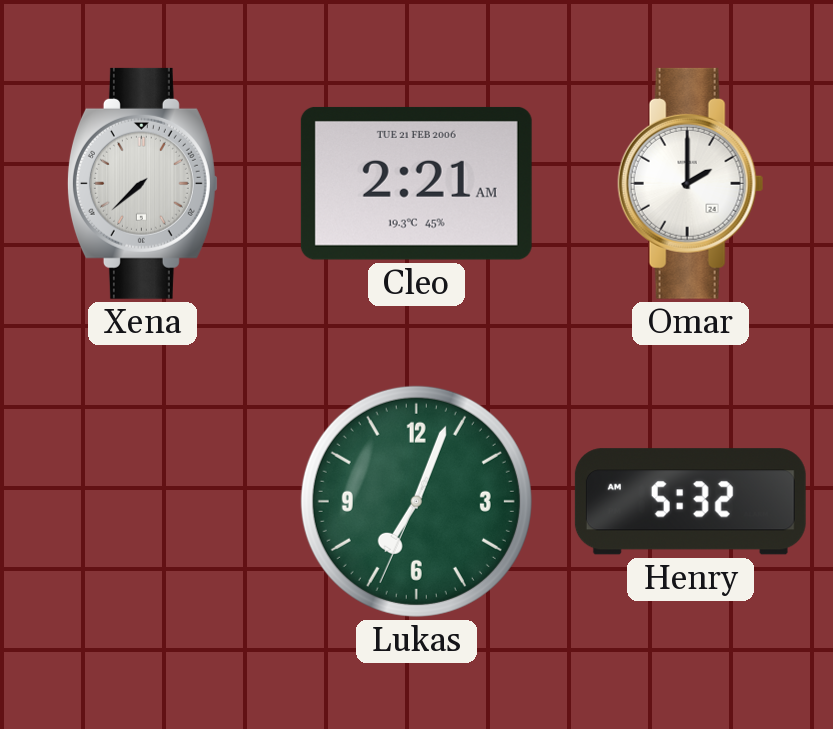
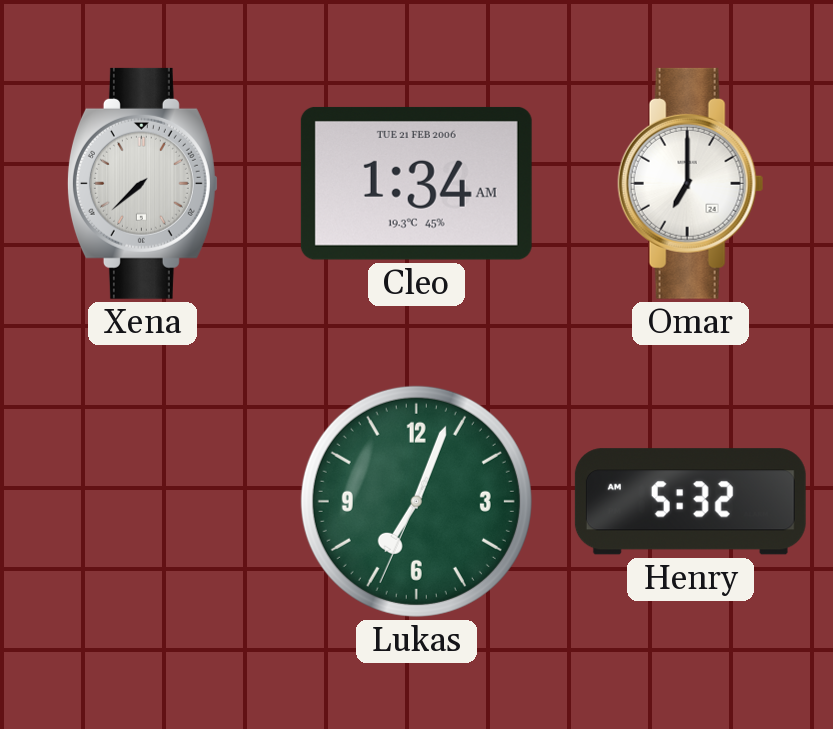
Cleo: 2:21 -> 1:34
Omar: 2:00 -> 7:00
